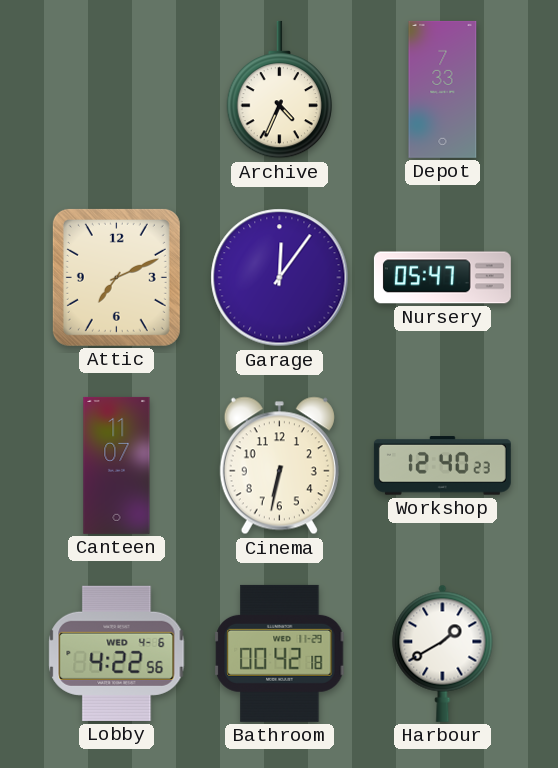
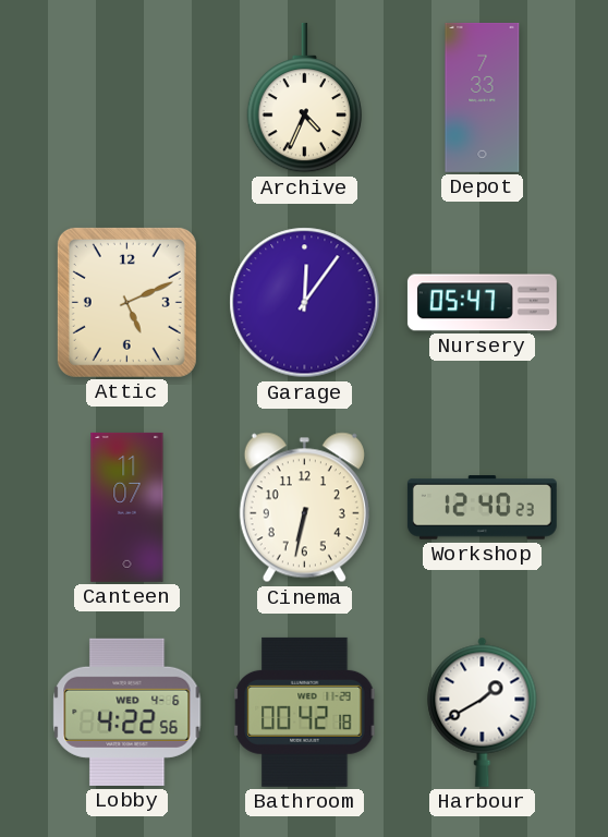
Attic: 7:11 -> 5:11
